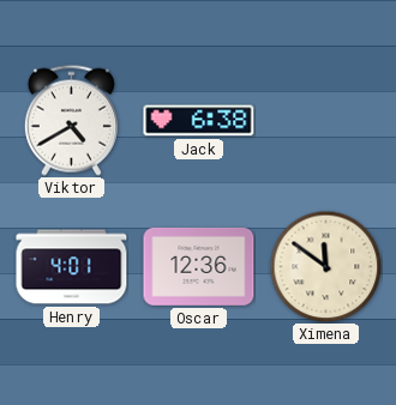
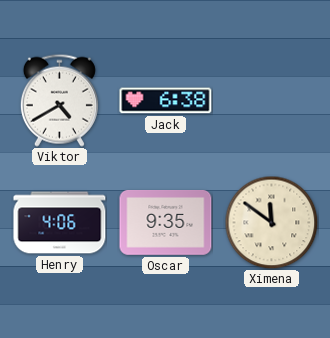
Henry: 4:01 -> 4:06
Oscar: 12:36 -> 9:35
